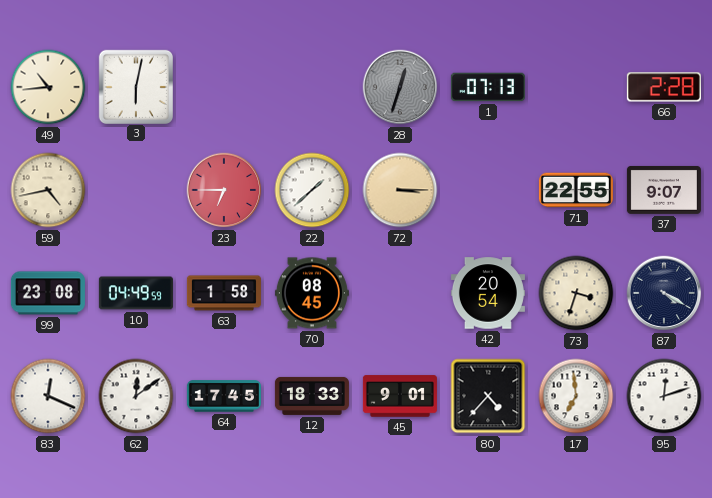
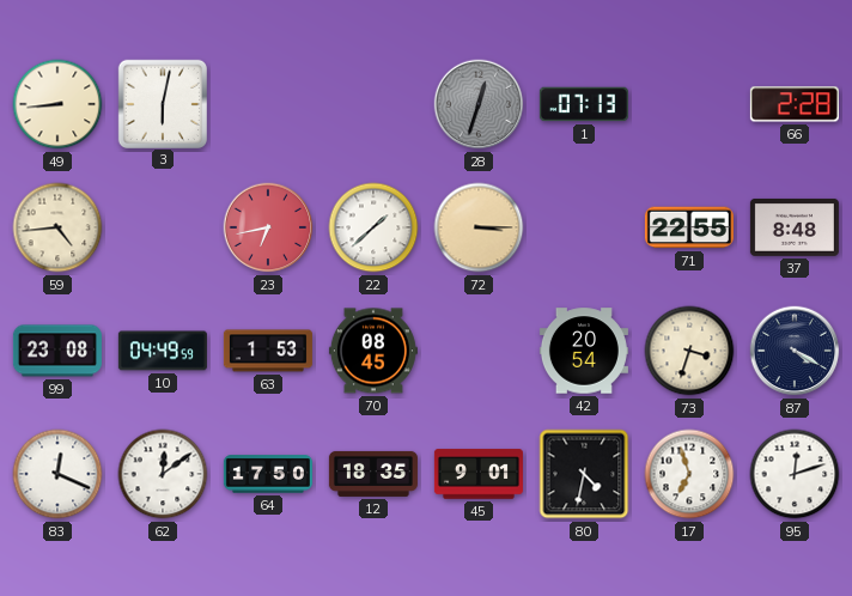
49: 10:44 -> 8:44
59: 4:43 -> 4:44
23: 6:45 -> 6:43
37: 9:07 -> 8:48
63: 1:58 -> 1:53
64: 17:45 -> 17:50
12: 18:33 -> 18:35
80: 4:37 -> 4:32
17: 6:59 -> 6:57
